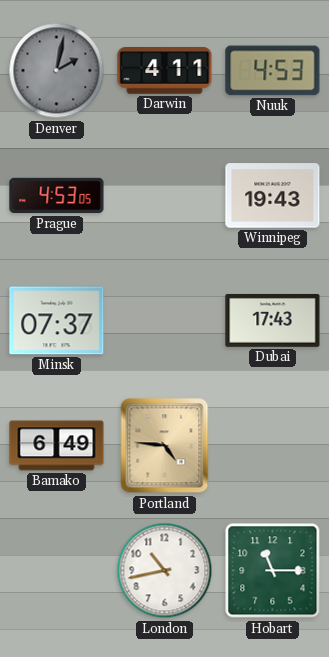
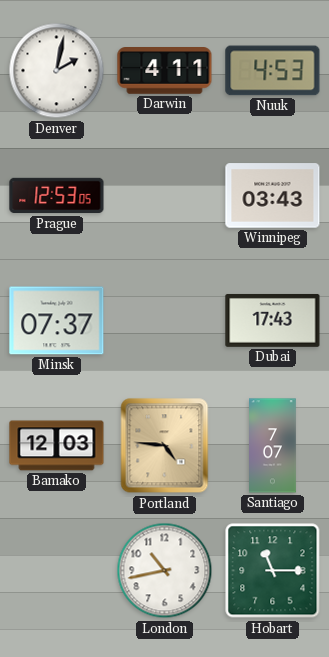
Denver dial: grey -> white
Prague: 4:53 -> 12:53
Winnipeg: 19:43 -> 03:43
Bamako: 6:49 -> 12:03
Santiago: none -> 7:07
